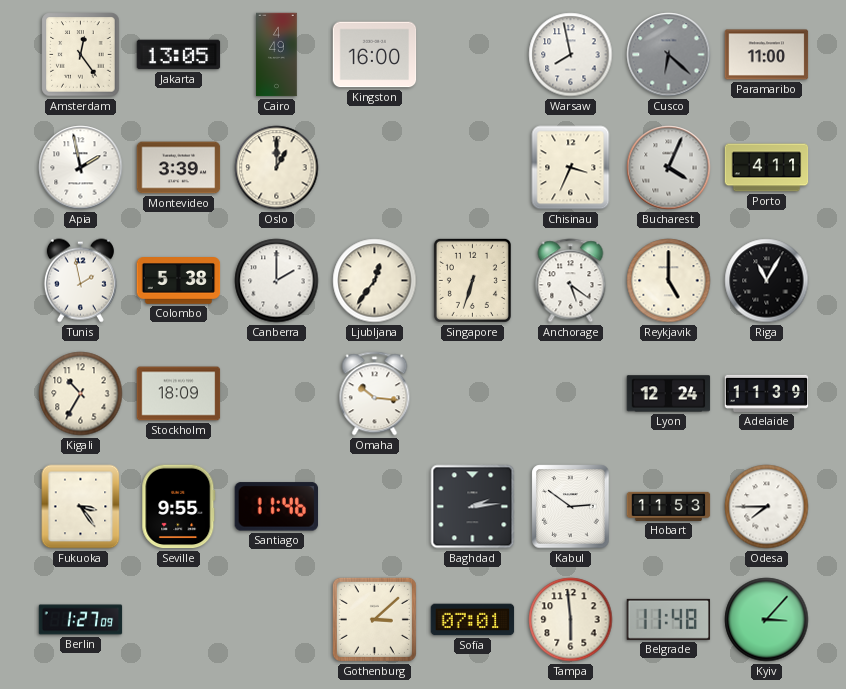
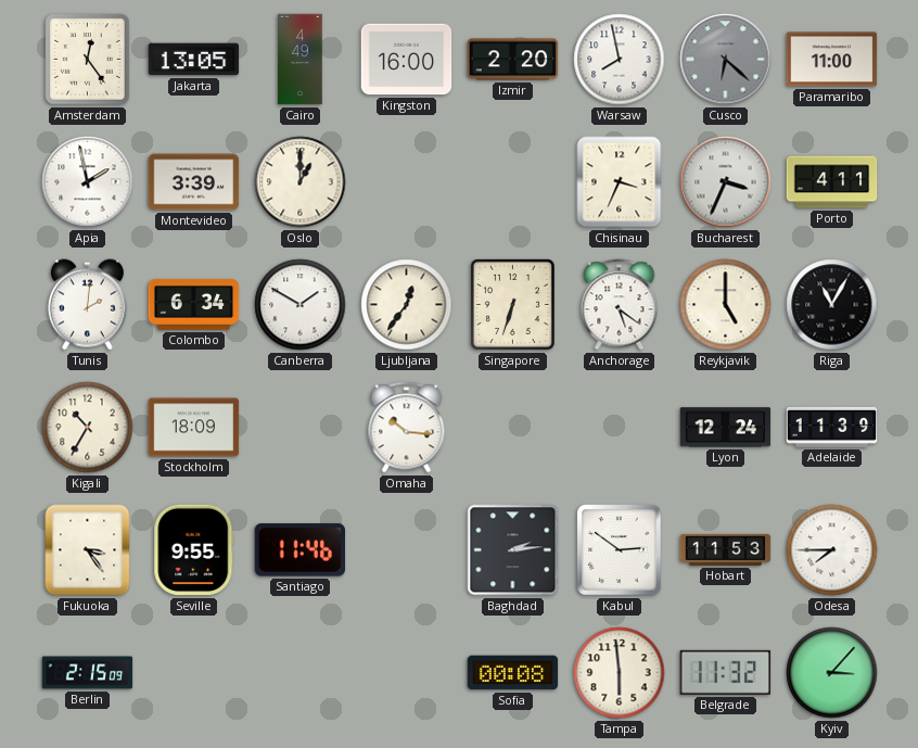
Izmir: none -> 2:20
Bucharest: 4:04 -> 3:34
Tunis: 1:58 -> 2:01
Colombo: 5:38 -> 6:34
Canberra: 2:00 -> 1:50
Berlin: 1:27 -> 2:15
Gothenburg: 3:08 -> none
Sofia: 07:01 -> 00:08
Belgrade: 11:48 -> 11:32
